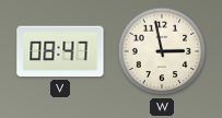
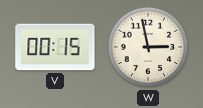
V: 08:47 -> 00:15
